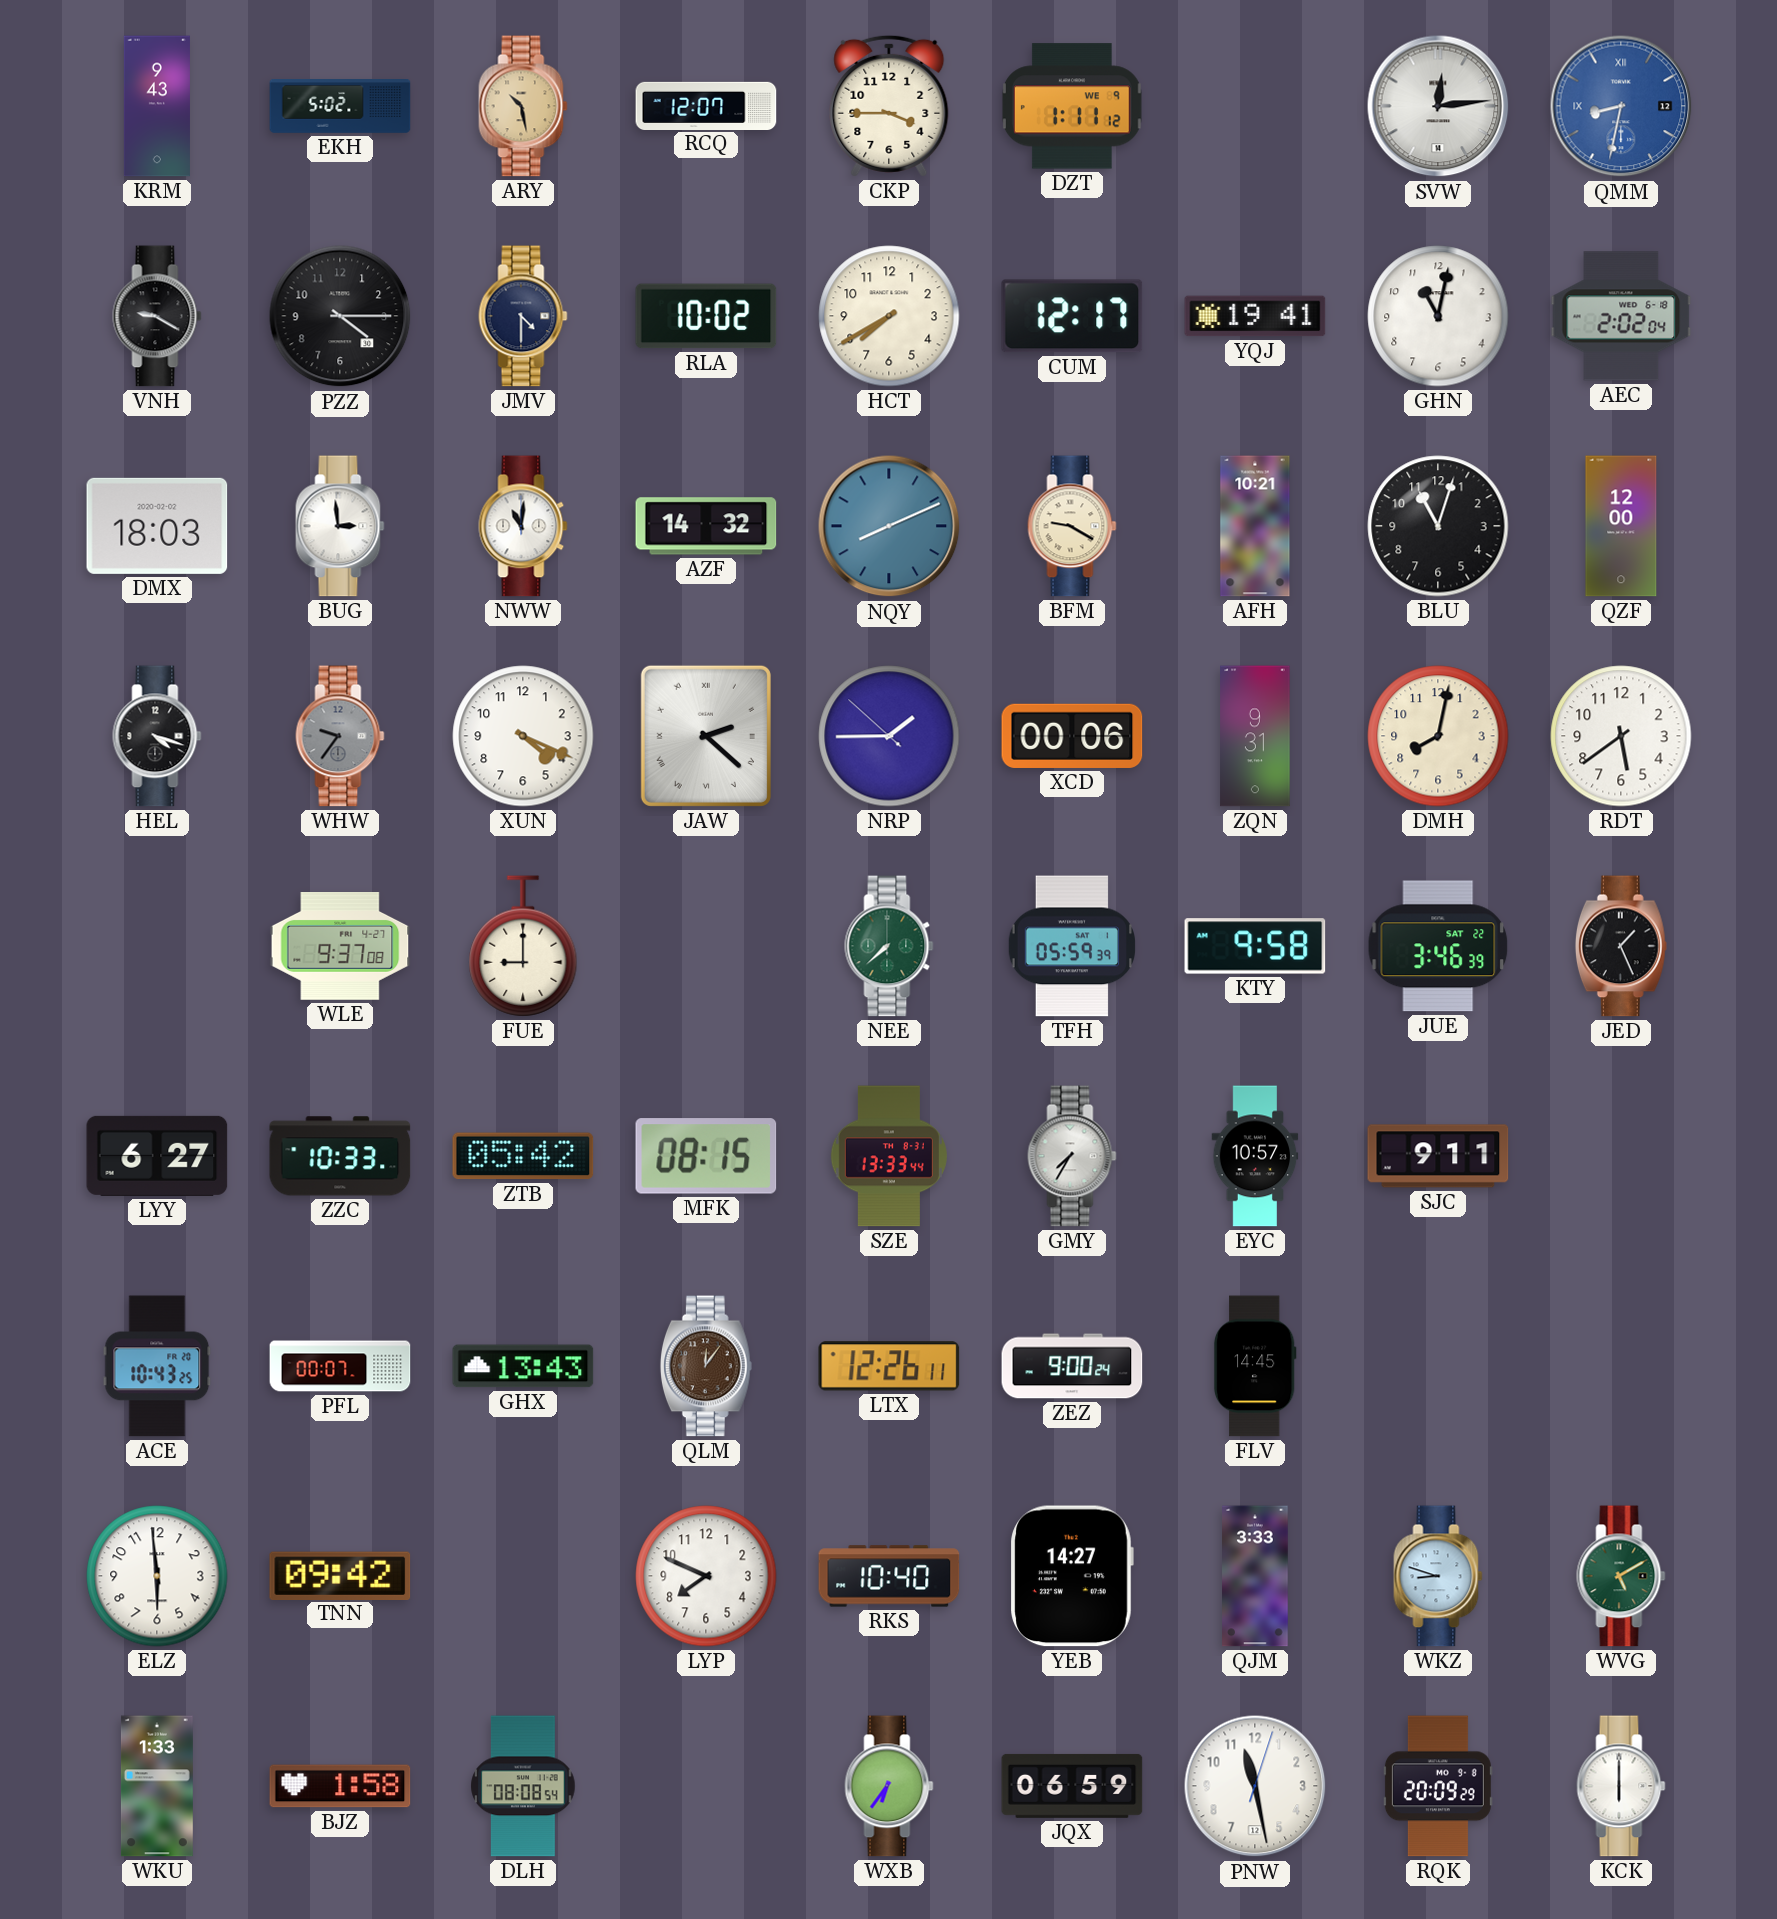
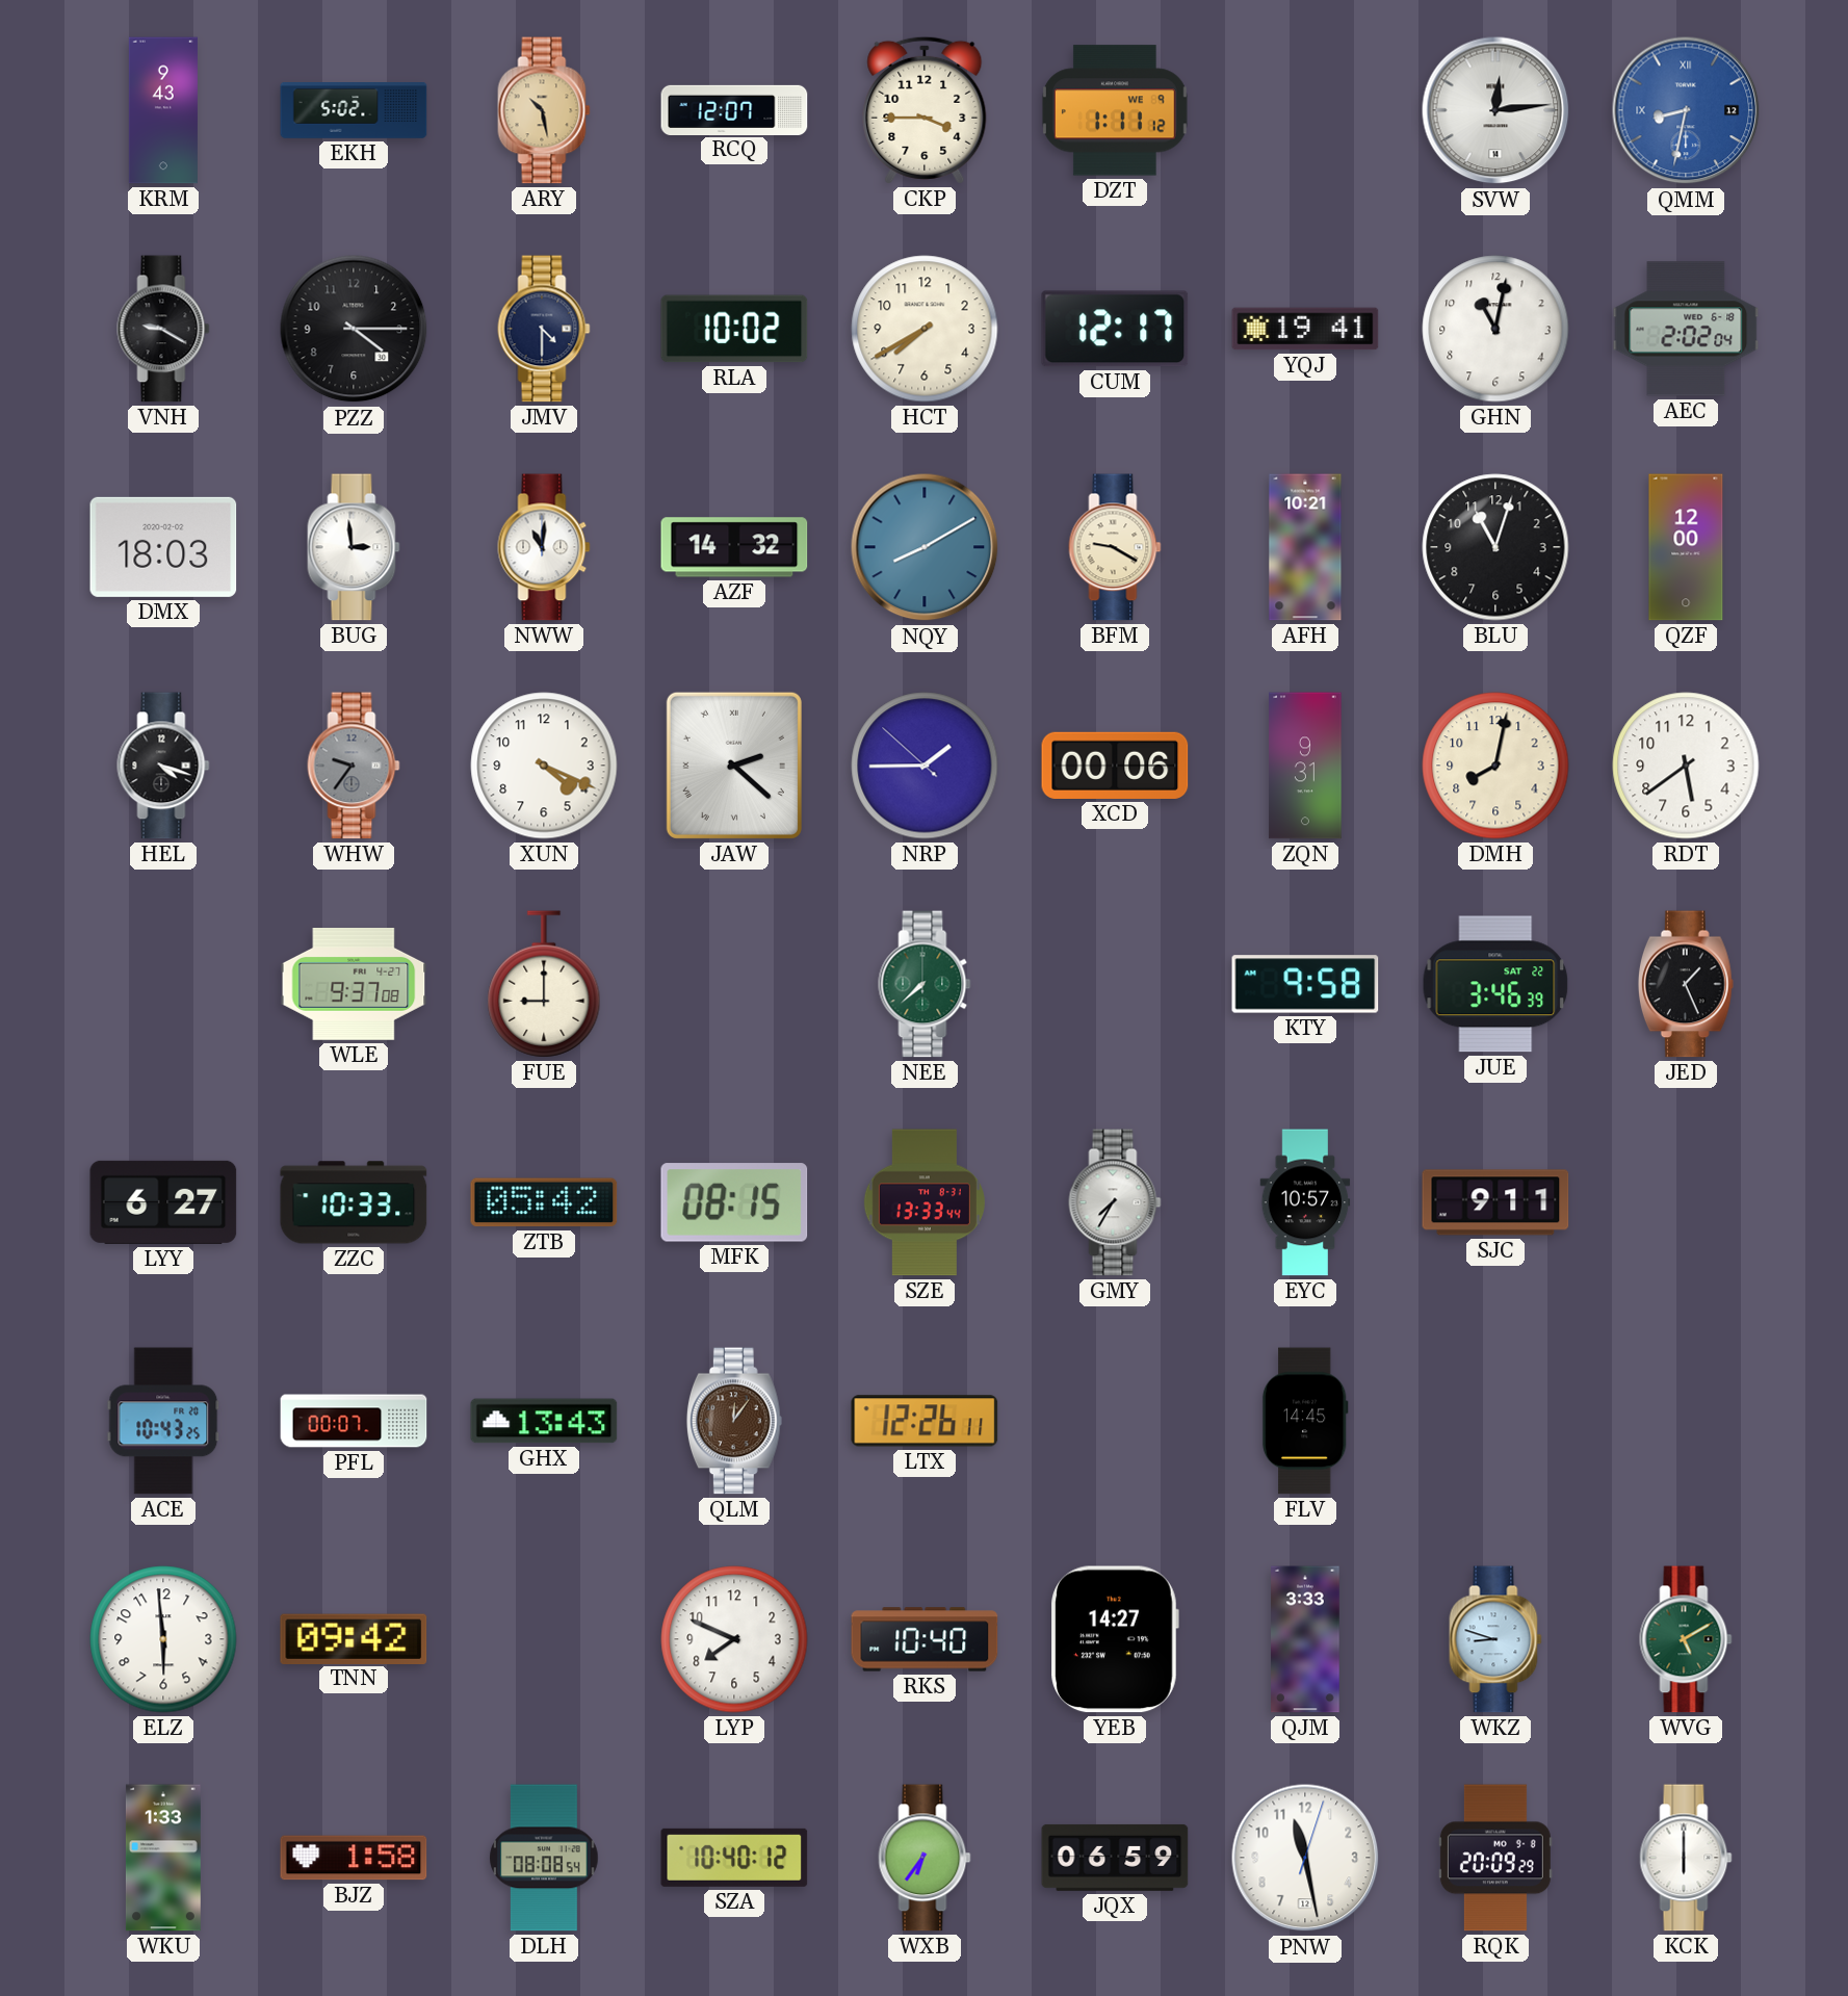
NQY: 8:11 -> 8:10
TFH: 05:59 -> none
ZEZ: 9:00 -> none
SZA: none -> 10:40
